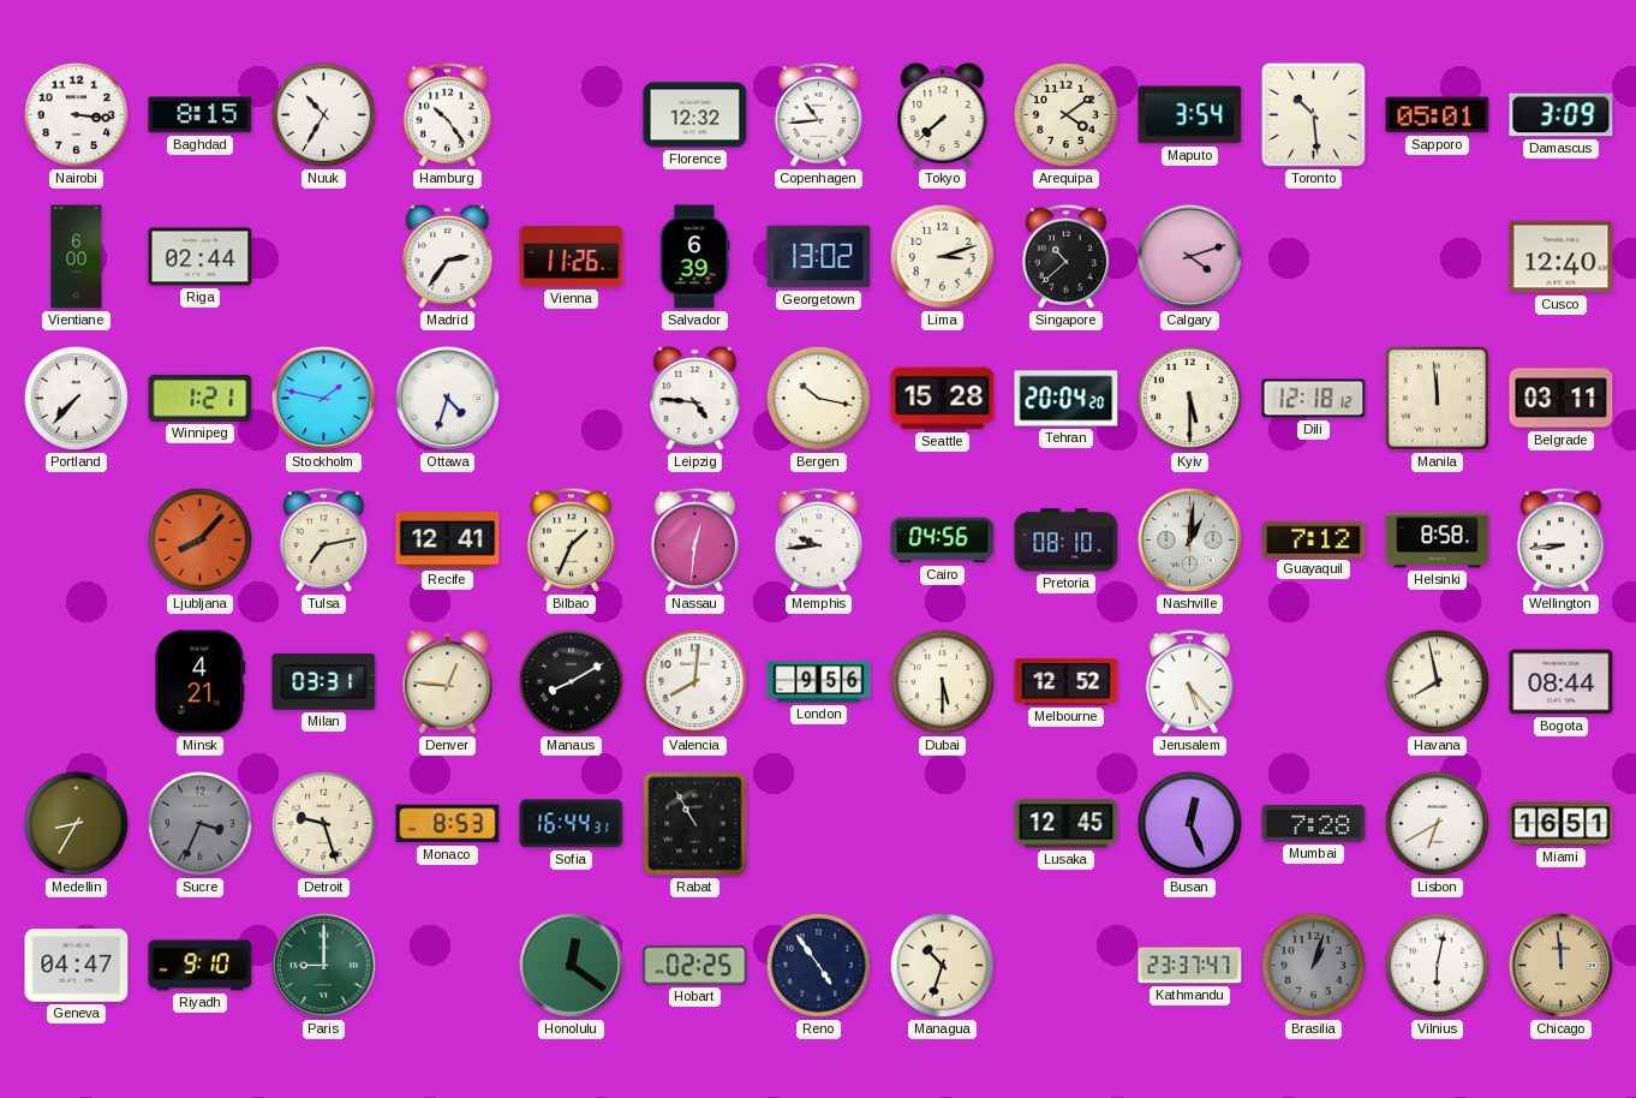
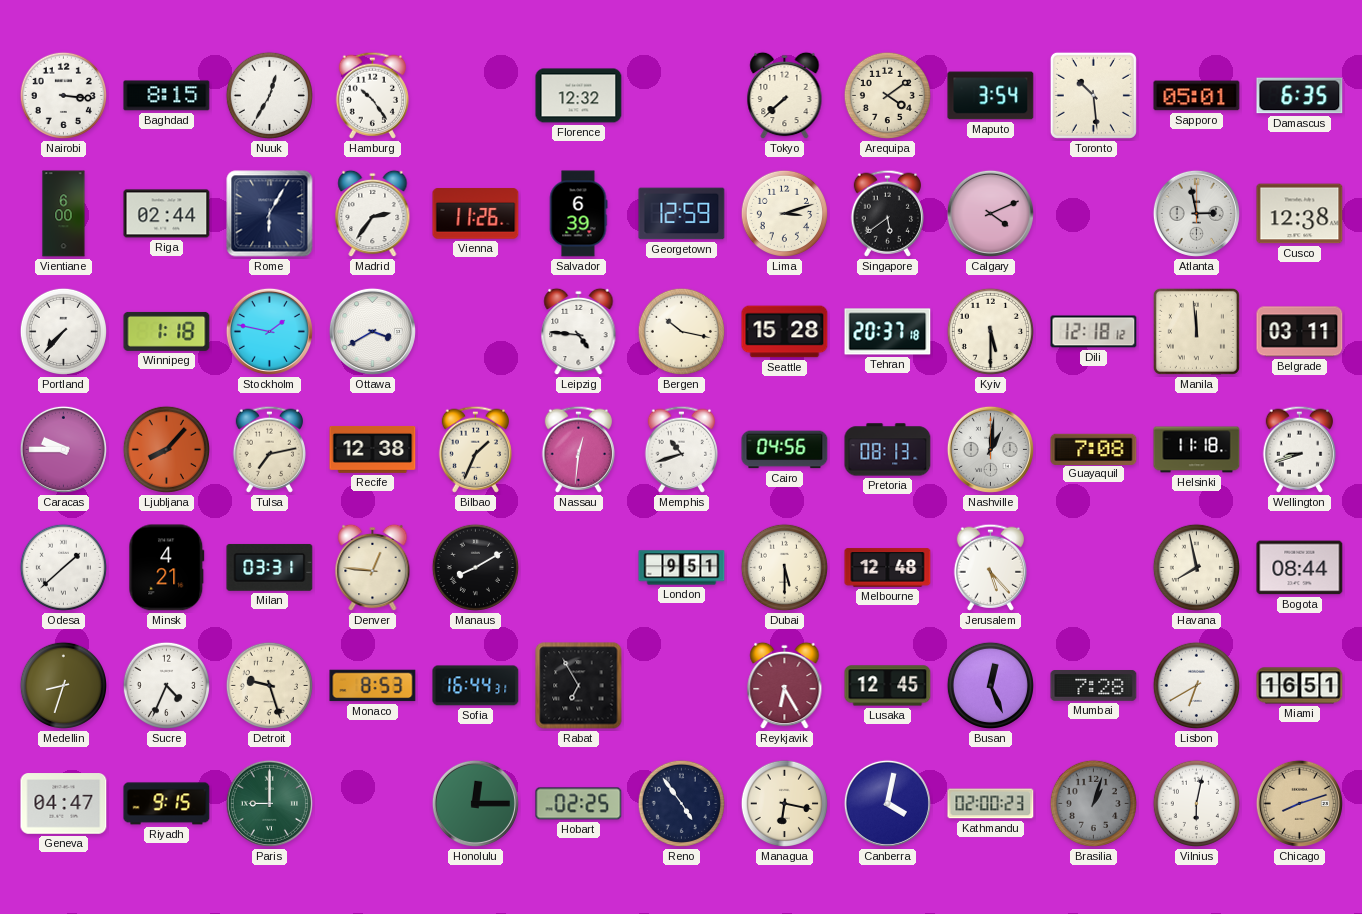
Nuuk: 10:35 -> 12:35
Copenhagen: 10:44 -> none
Damascus: 3:09 -> 6:35
Rome: none -> 6:05
Georgetown: 13:02 -> 12:59
Singapore: 10:38 -> 5:39
Calgary: 4:12 -> 4:11
Atlanta: none -> 2:58
Cusco: 12:40 -> 12:38
Winnipeg: 1:21 -> 1:18
Ottawa: 4:33 -> 3:40
Tehran: 20:04 -> 20:37
Caracas: none -> 9:45
Recife: 12:41 -> 12:38
Memphis: 9:44 -> 10:42
Pretoria: 08:10 -> 08:13
Guayaquil: 7:12 -> 7:08
Helsinki: 8:58 -> 11:18
Wellington: 8:44 -> 8:42
Odesa: none -> 1:38
Valencia: 8:01 -> none
London: 9:56 -> 9:51
Melbourne: 12:52 -> 12:48
Medellin: 8:35 -> 8:33
Sucre: 3:34 -> 4:34
Sucre dial: grey -> white
Rabat: 10:55 -> 6:55
Reykjavik: none -> 6:25
Riyadh: 9:10 -> 9:15
Honolulu: 12:21 -> 12:15
Managua: 10:33 -> 6:17
Canberra: none -> 4:02
Kathmandu: 23:37 -> 02:00
Chicago: 11:59 -> 8:12
